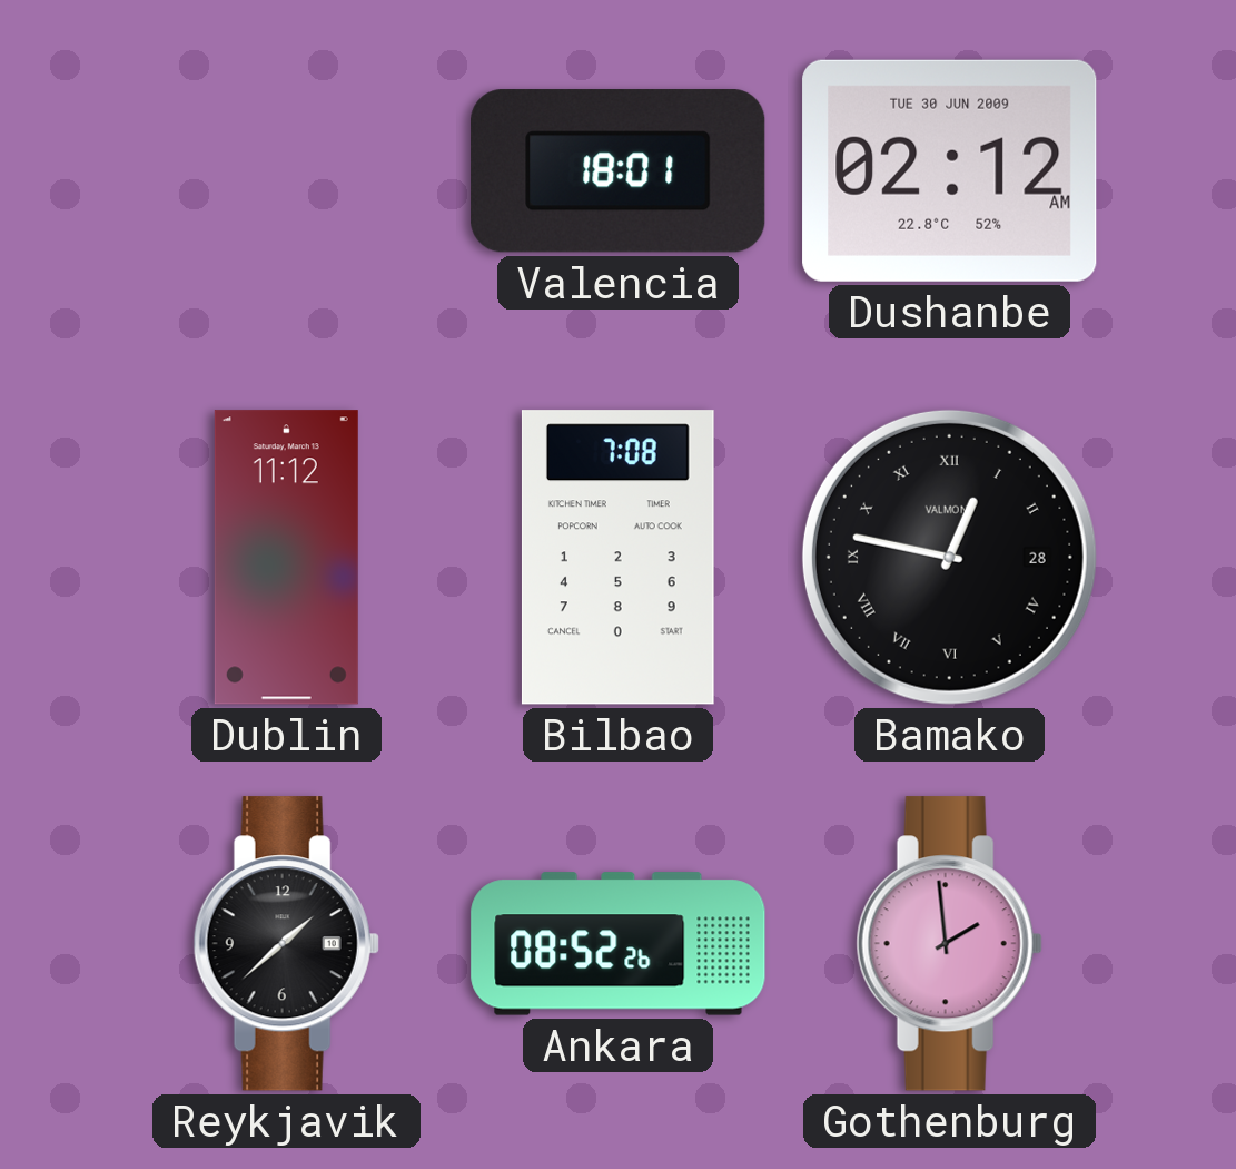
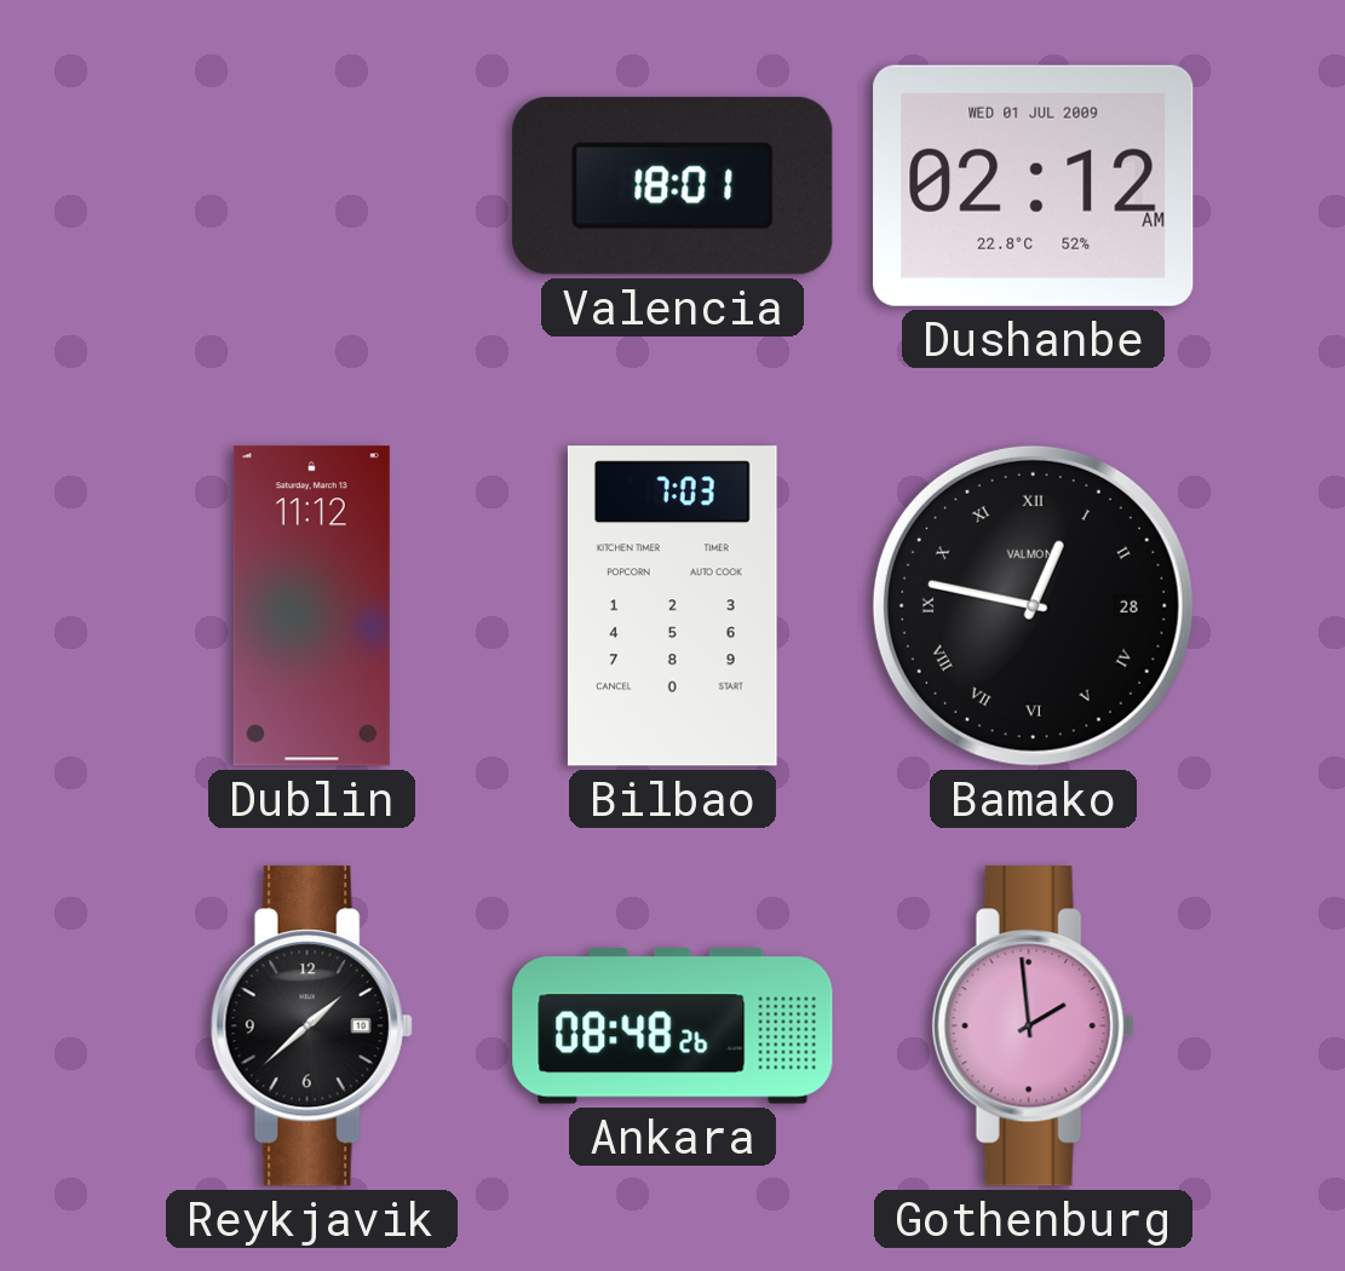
Dushanbe date: TUE 30 JUN 2009 -> WED 01 JUL 2009
Bilbao: 7:08 -> 7:03
Ankara: 08:52 -> 08:48
